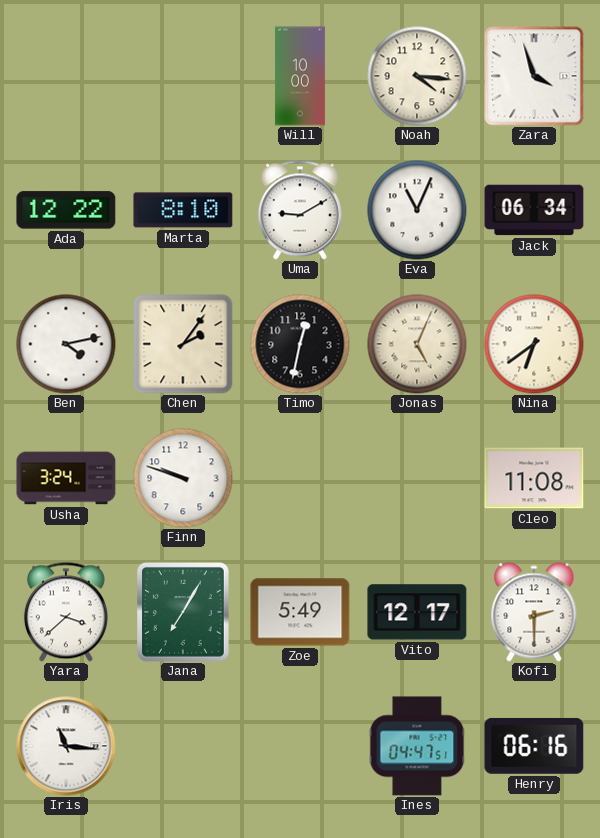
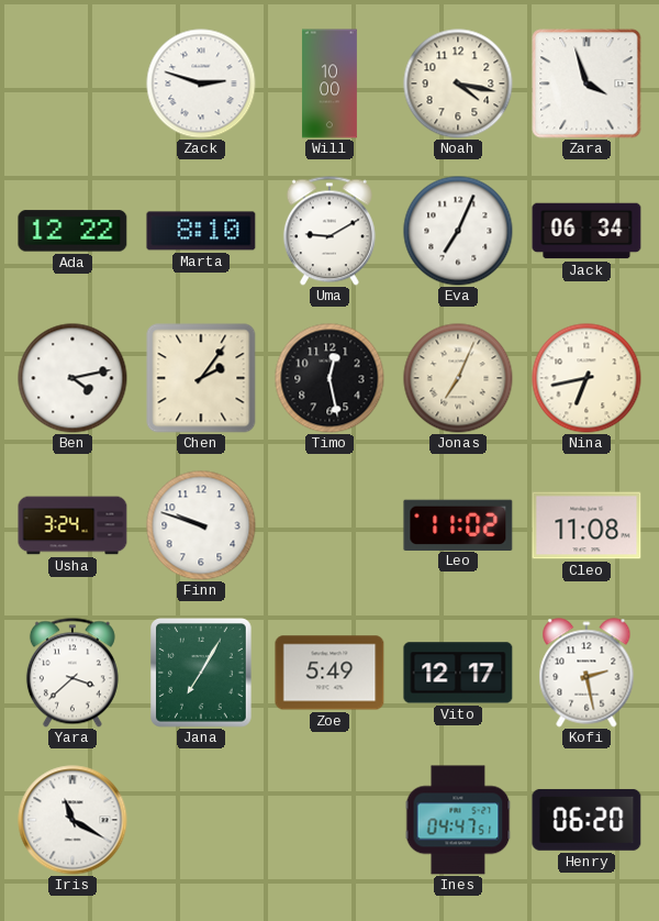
Zack: none -> 2:48
Noah: 4:16 -> 4:17
Eva: 11:04 -> 7:04
Timo: 12:32 -> 12:28
Jonas: 5:04 -> 7:04
Nina: 6:39 -> 6:43
Leo: none -> 11:02
Kofi: 2:30 -> 2:28
Iris: 11:16 -> 11:20
Henry: 06:16 -> 06:20
